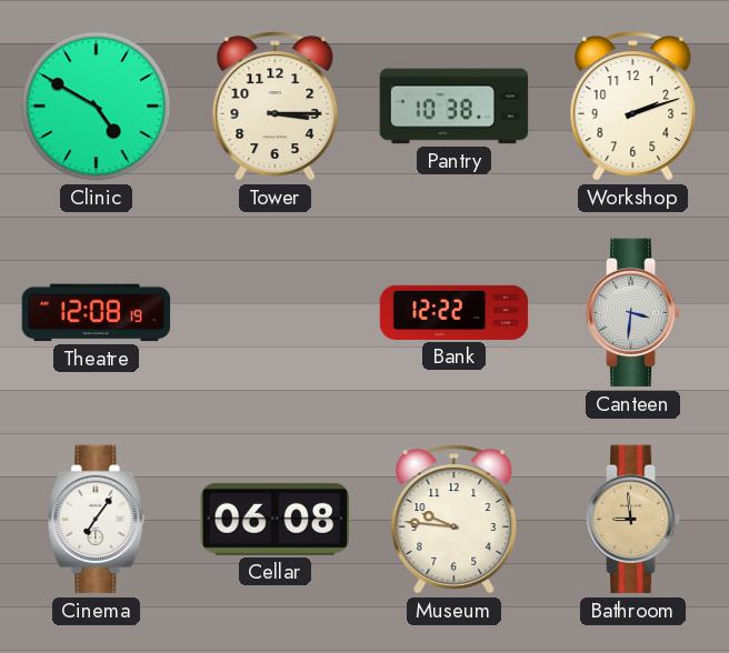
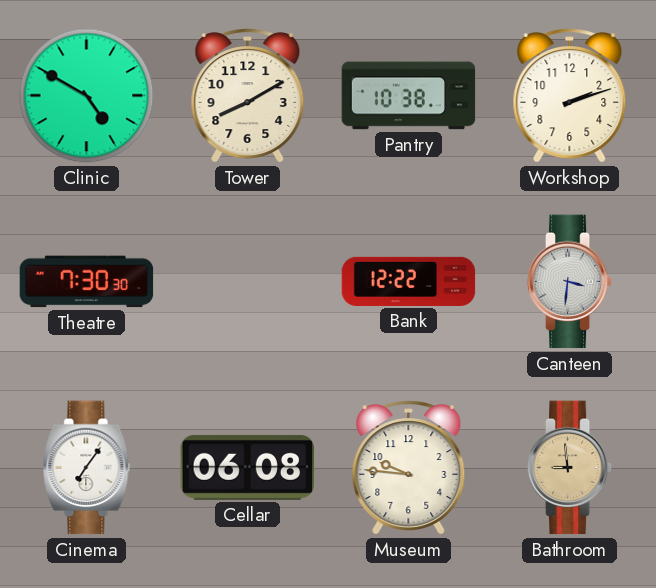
Tower: 3:15 -> 8:10
Theatre: 12:08 -> 7:30
